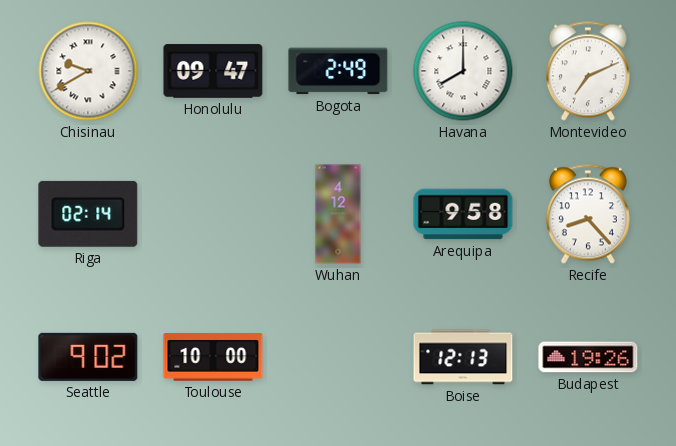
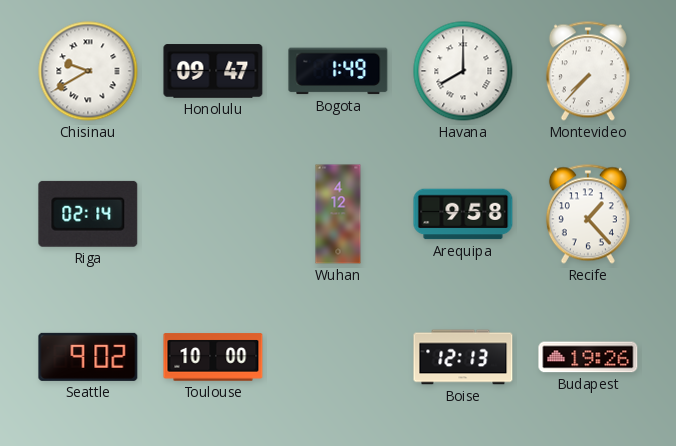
Bogota: 2:49 -> 1:49
Montevideo: 7:11 -> 7:37
Recife: 8:23 -> 1:23
